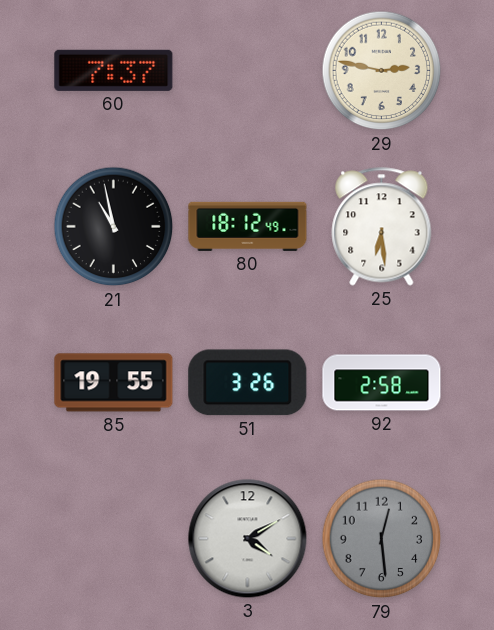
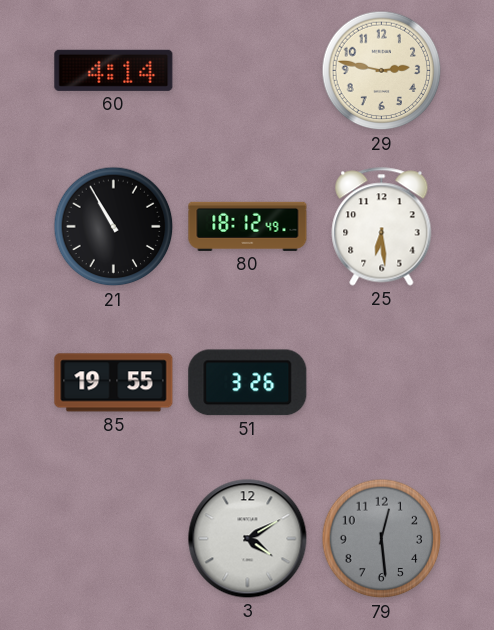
60: 7:37 -> 4:14
21: 10:58 -> 10:55
92: 2:58 -> none
